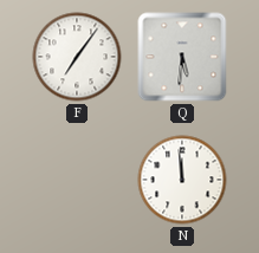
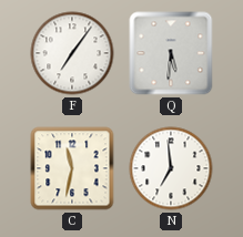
C: none -> 11:32
N: 11:59 -> 6:59
